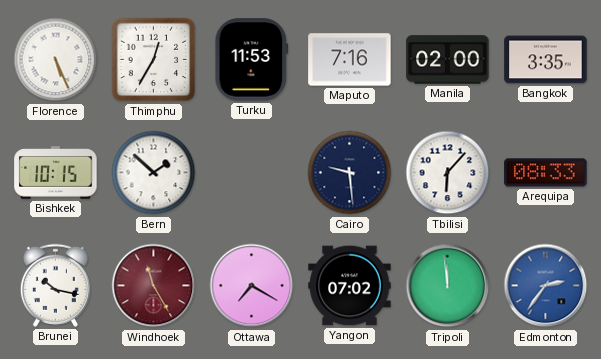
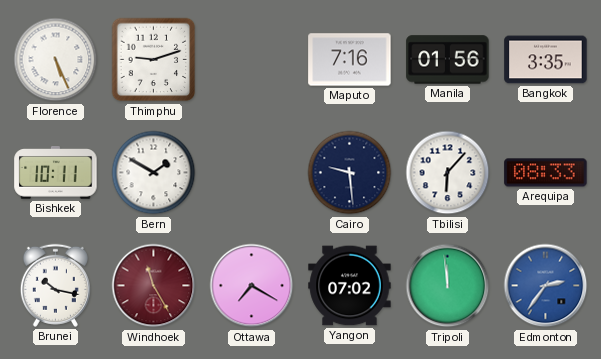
Thimphu: 12:35 -> 9:12
Turku: 11:53 -> none
Manila: 02:00 -> 01:56
Bishkek: 10:15 -> 10:11
Bern: 1:52 -> 1:50
